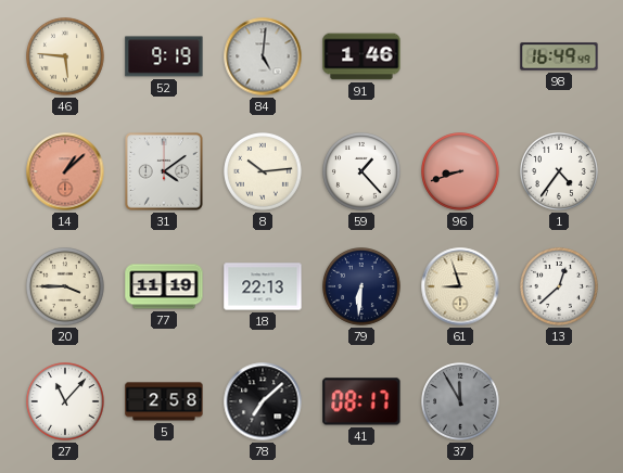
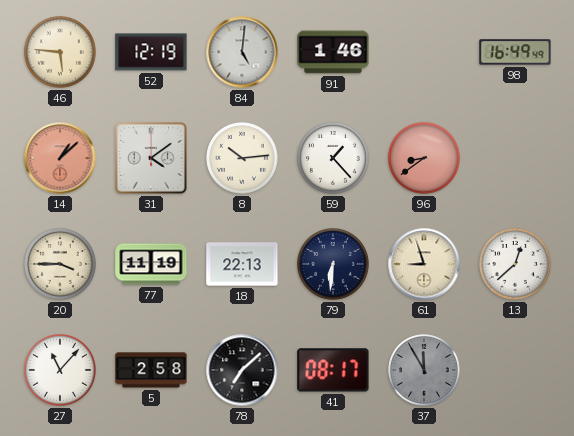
52: 9:19 -> 12:19
96: 8:42 -> 8:39
1: 4:36 -> none
